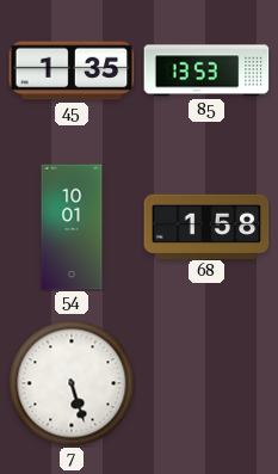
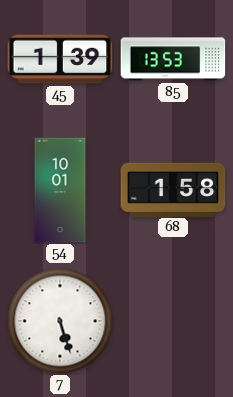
45: 1:35 -> 1:39
